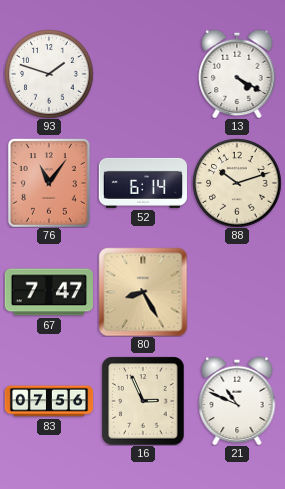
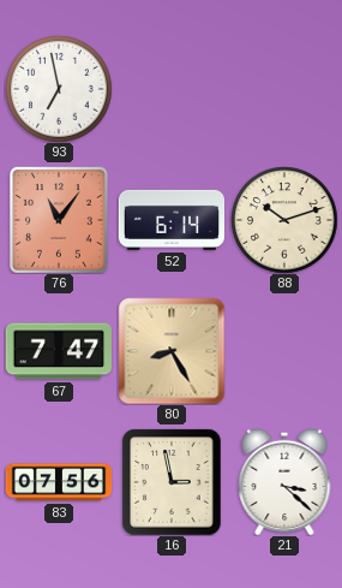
93: 1:48 -> 6:58
13: 4:20 -> none
16: 2:56 -> 2:58
21: 10:49 -> 3:22
